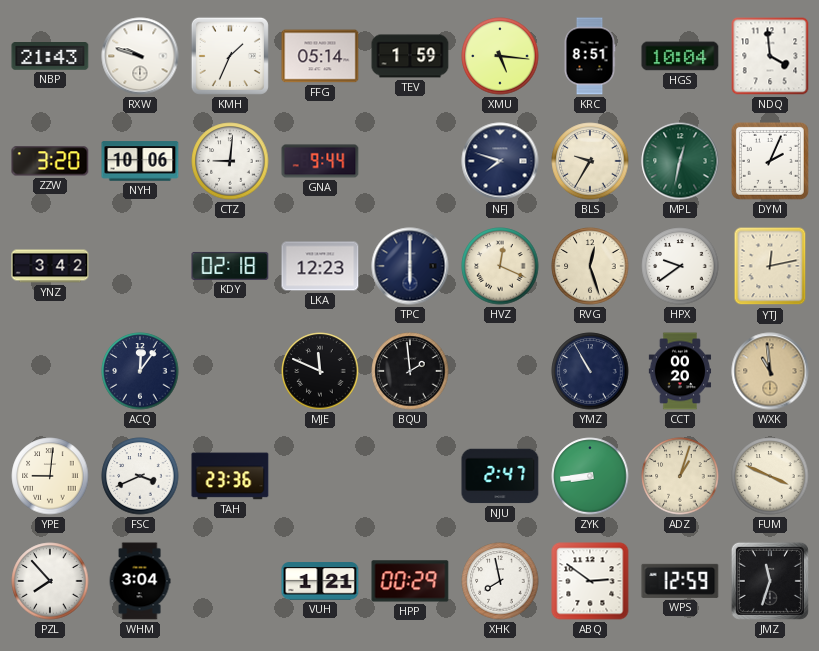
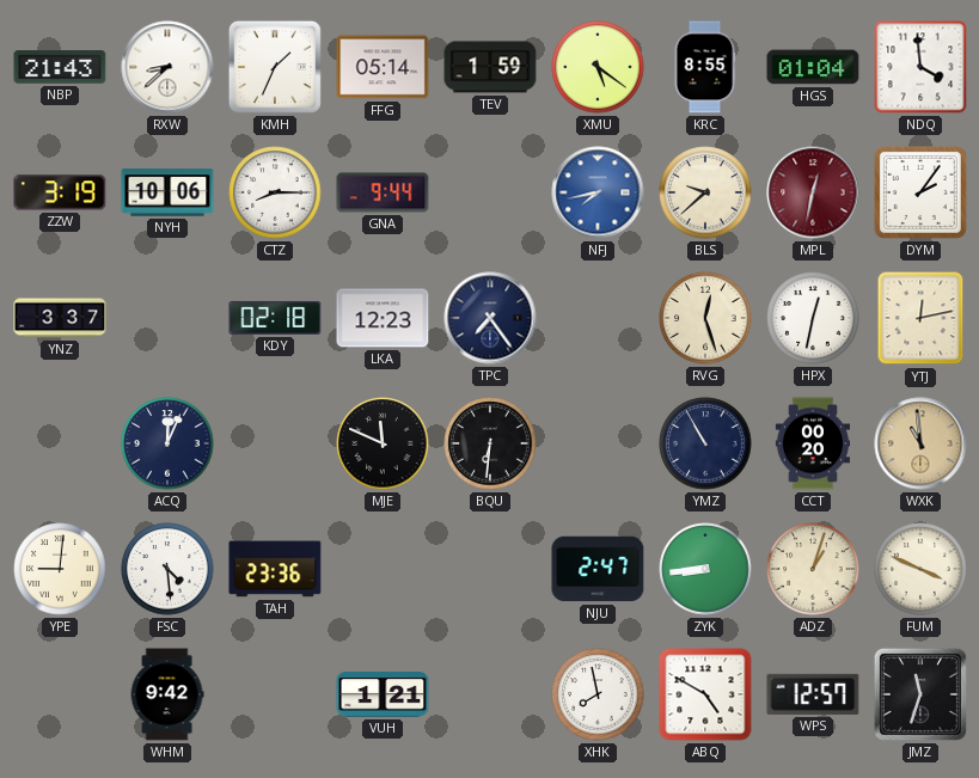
RXW: 9:48 -> 8:38
XMU: 5:16 -> 5:21
KRC: 8:51 -> 8:55
HGS: 10:04 -> 01:04
ZZW: 3:20 -> 3:19
CTZ: 9:01 -> 8:15
NFJ: 7:48 -> 7:43
NFJ dial: navy -> blue
BLS: 9:35 -> 9:38
MPL dial: green -> burgundy
DYM: 2:04 -> 2:06
YNZ: 3:42 -> 3:37
TPC: 6:00 -> 7:24
HVZ: 12:19 -> none
HPX: 9:39 -> 12:32
ACQ: 12:06 -> 12:04
BQU: 1:59 -> 6:31
FSC: 3:41 -> 4:29
PZL: 7:53 -> none
WHM: 3:04 -> 9:42
HPP: 00:29 -> none
ABQ: 2:51 -> 4:50
WPS: 12:59 -> 12:57
